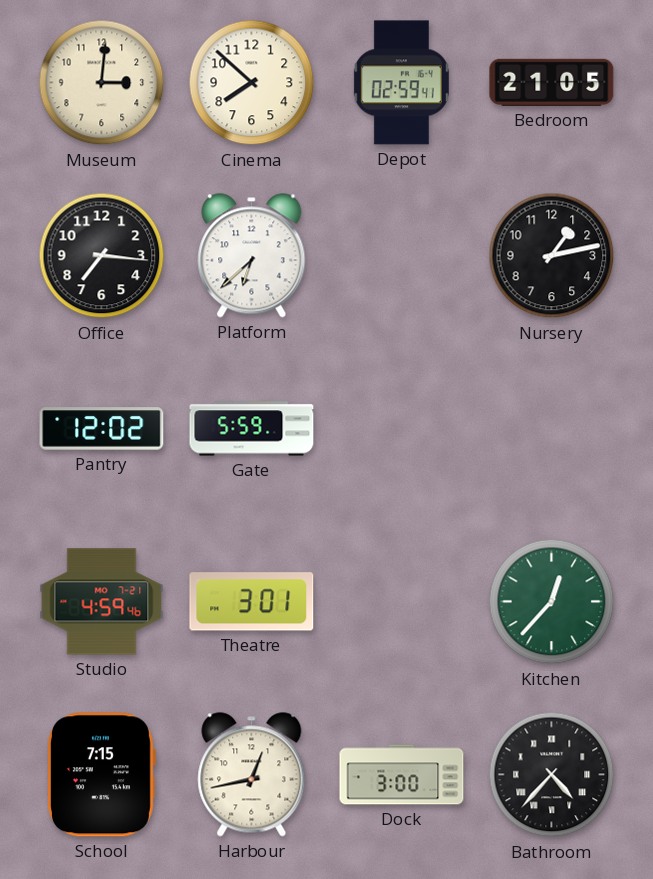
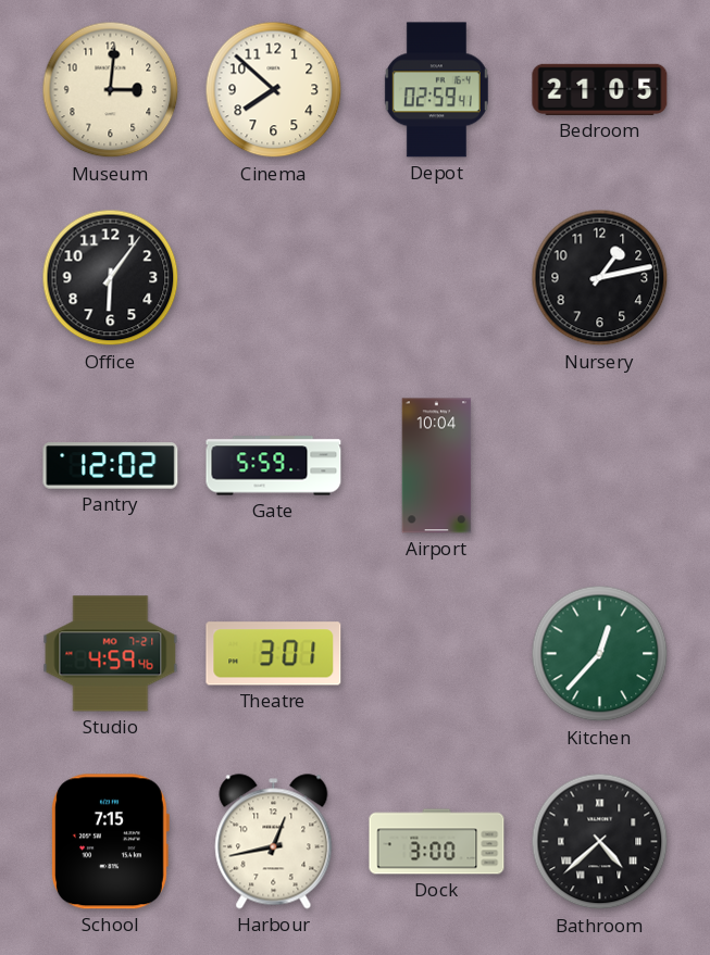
Office: 7:16 -> 6:06
Platform: 6:38 -> none
Airport: none -> 10:04
Bathroom: 4:37 -> 4:38
